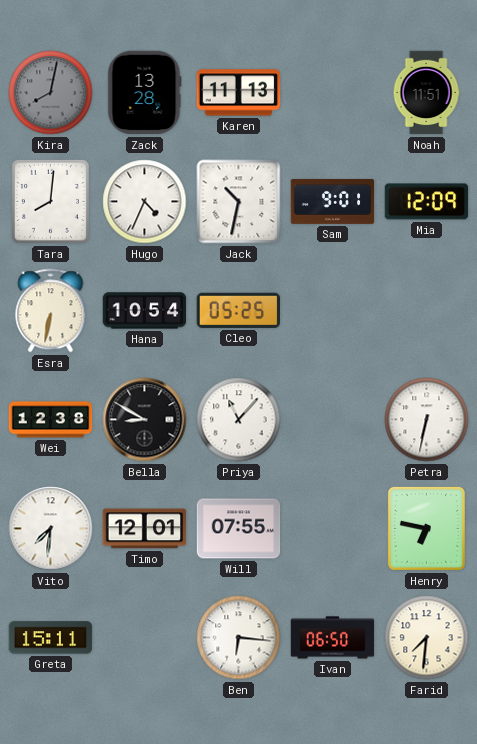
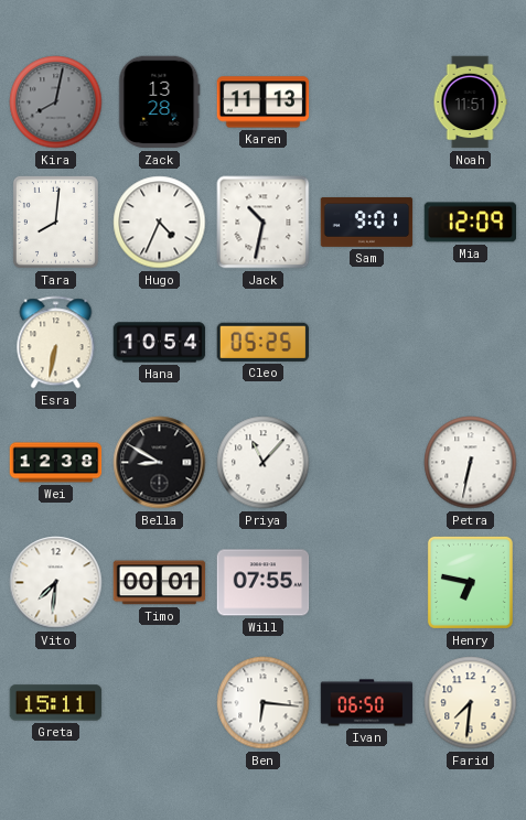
Timo: 12:01 -> 00:01
